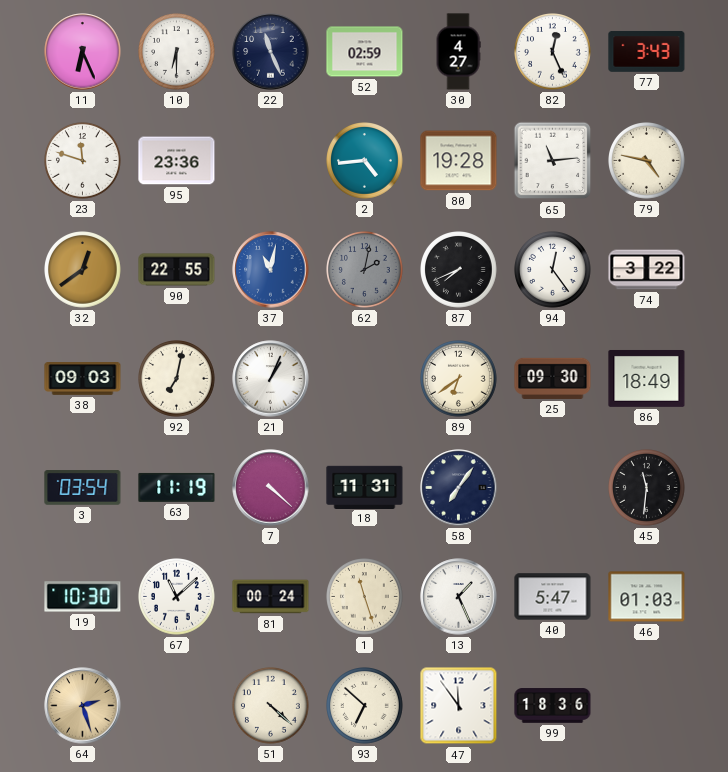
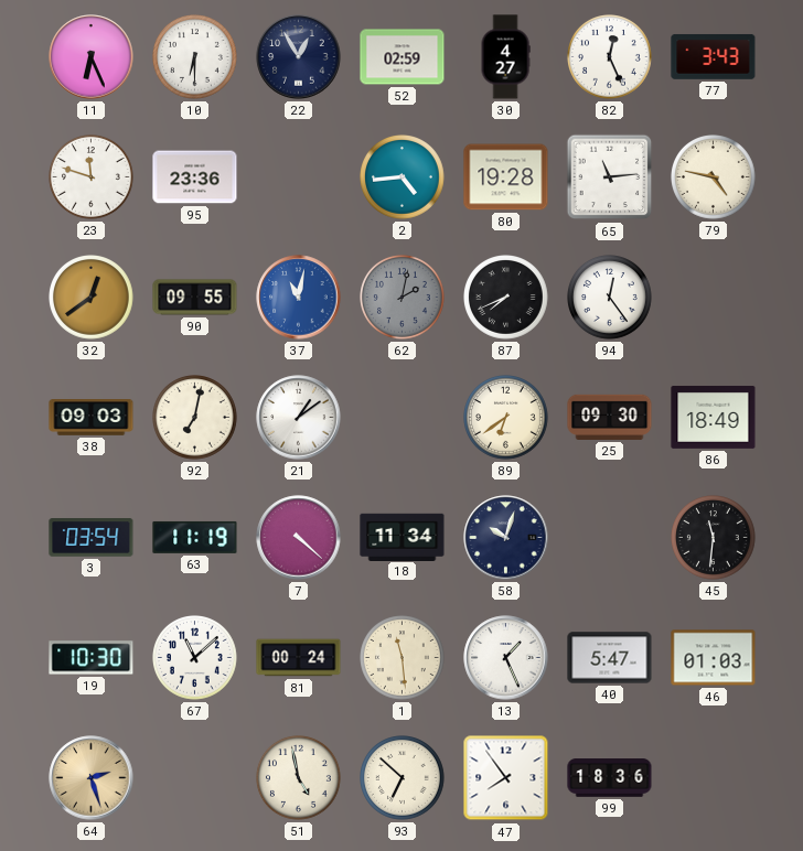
22: 11:26 -> 12:55
90: 22:55 -> 09:55
74: 3:22 -> none
21: 1:04 -> 1:09
18: 11:31 -> 11:34
58: 7:06 -> 10:03
1: 11:27 -> 11:29
51: 4:22 -> 4:58
47: 11:54 -> 7:54
